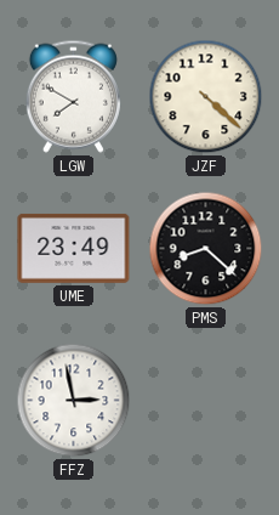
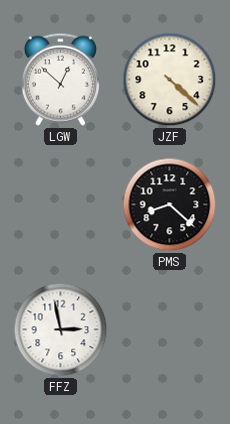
LGW: 7:50 -> 12:52
UME: 23:49 -> none
